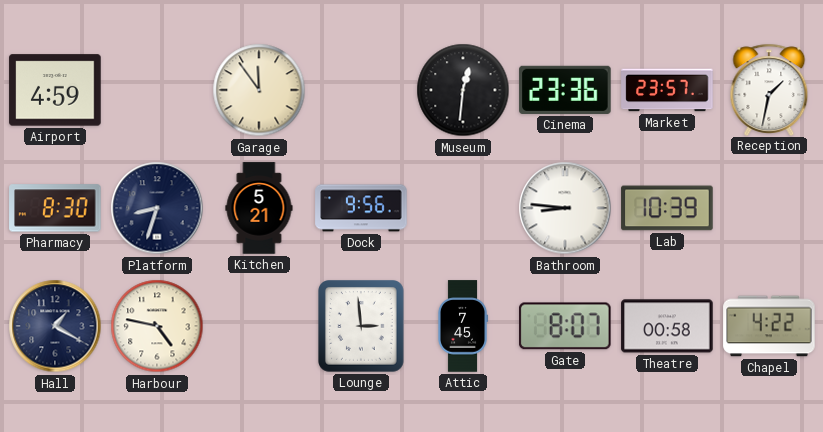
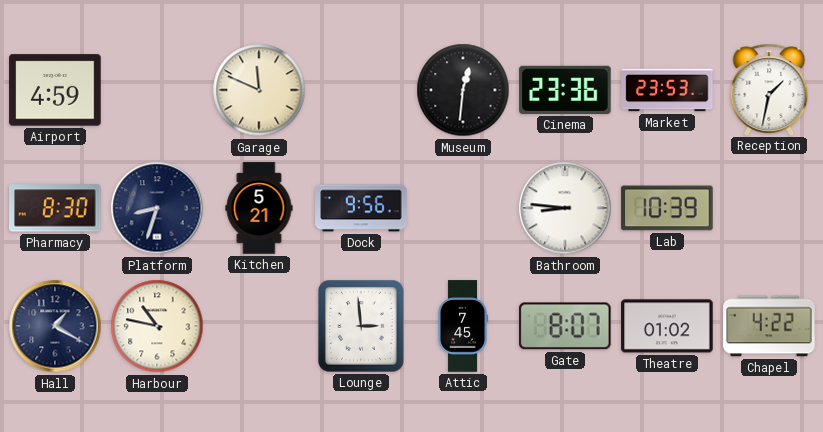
Garage: 11:54 -> 11:49
Market: 23:57 -> 23:53
Harbour: 4:47 -> 10:47
Theatre: 00:58 -> 01:02
